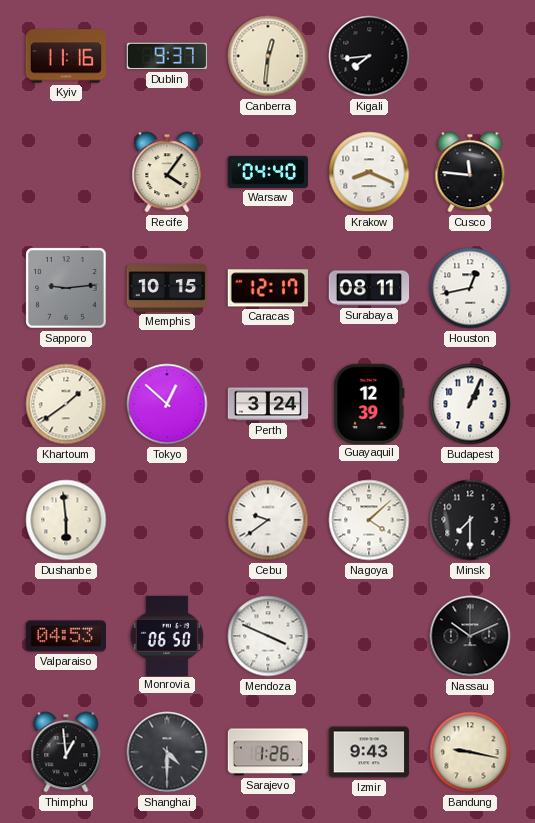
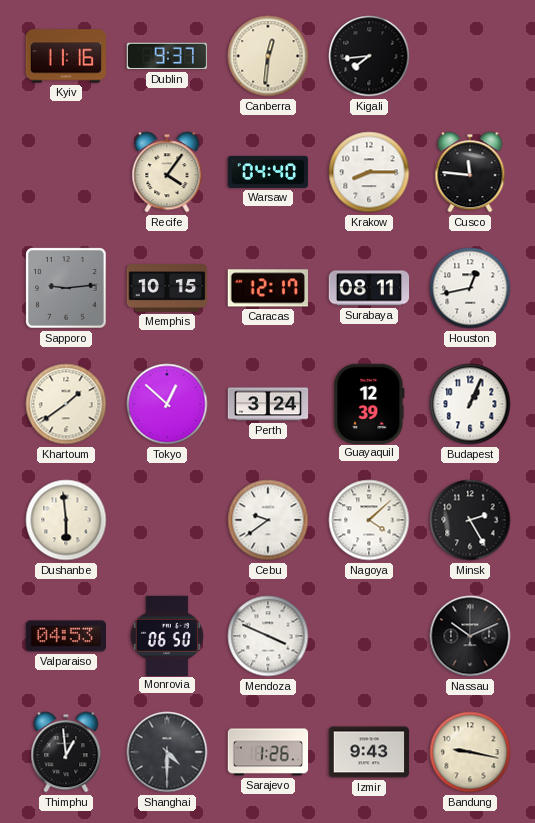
Krakow: 8:19 -> 8:15
Minsk: 7:30 -> 2:25
